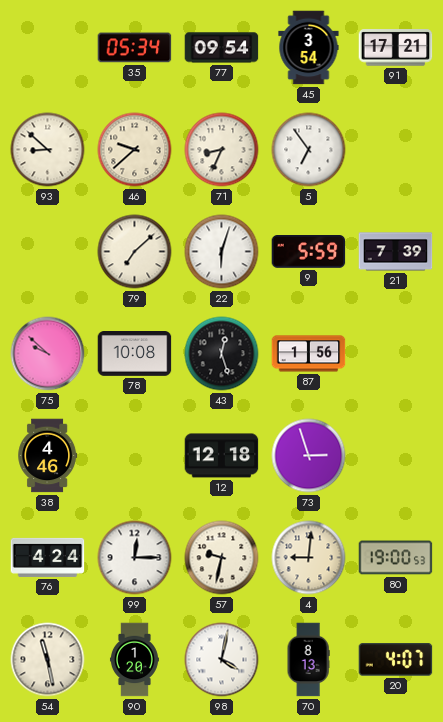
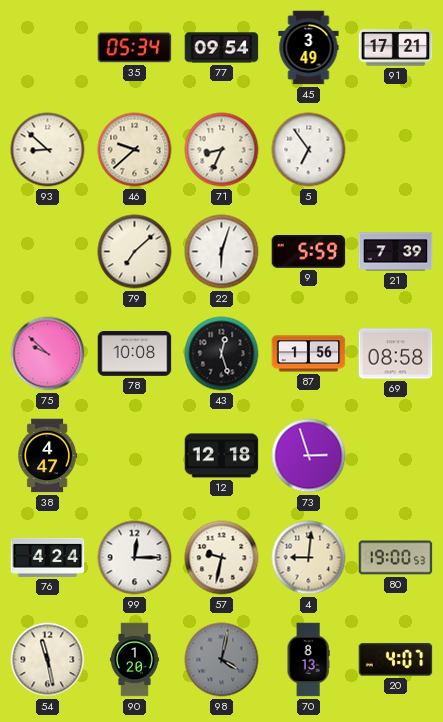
45: 3:54 -> 3:49
69: none -> 08:58
38: 4:46 -> 4:47
98 dial: white -> grey
